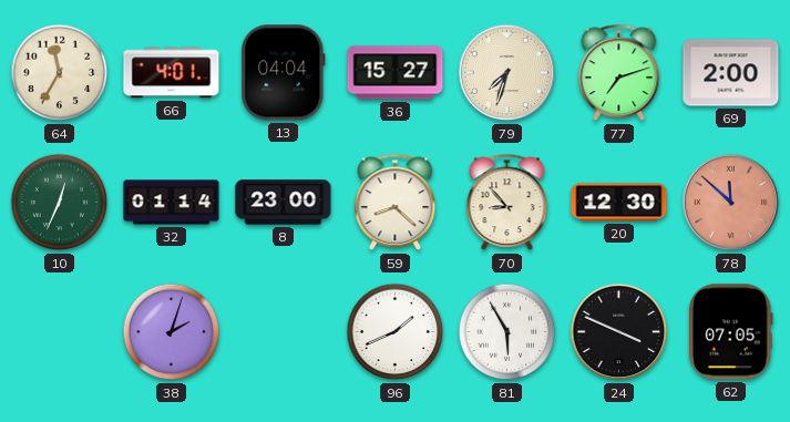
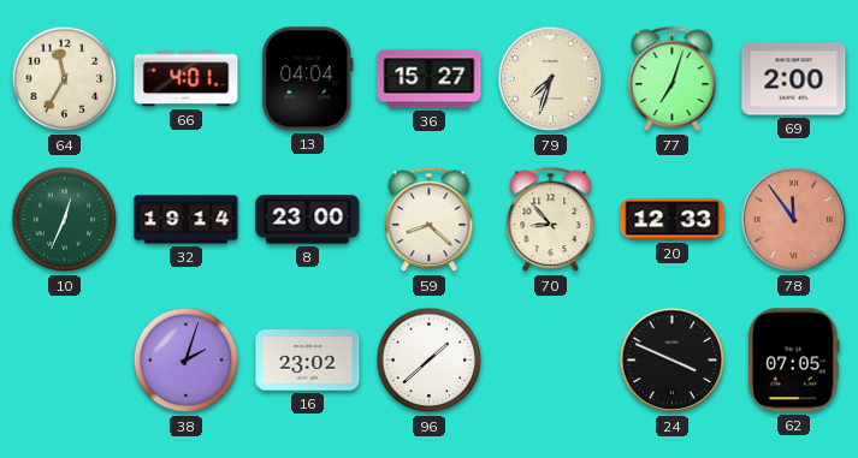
77: 7:12 -> 7:03
32: 01:14 -> 19:14
20: 12:30 -> 12:33
78: 11:52 -> 11:54
16: none -> 23:02
96: 1:41 -> 1:38
81: 5:55 -> none
